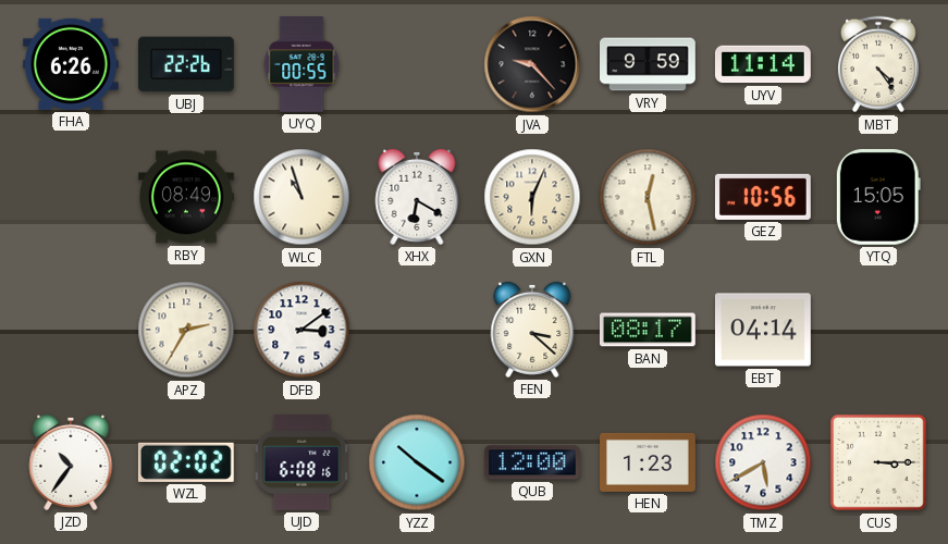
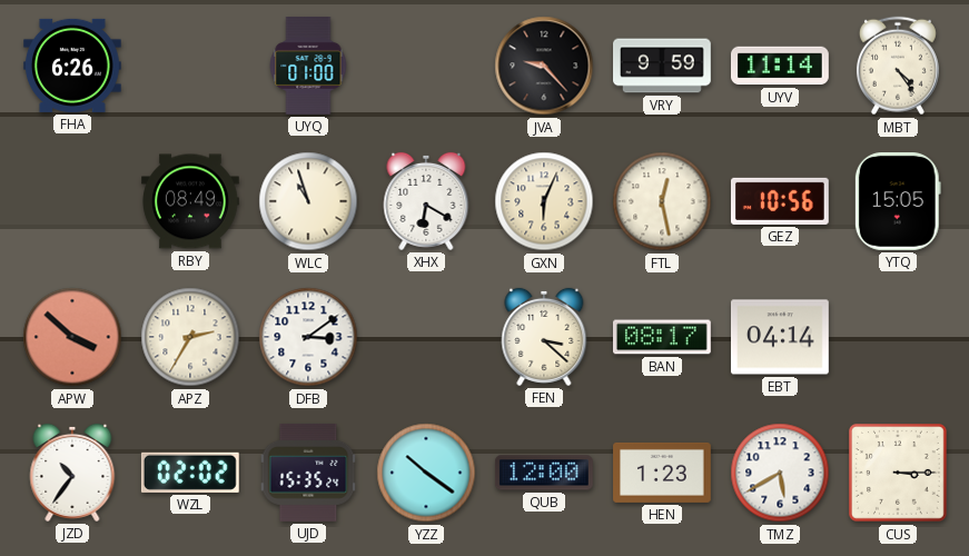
UBJ: 22:26 -> none
UYQ: 00:55 -> 01:00
APW: none -> 3:52
UJD: 6:08 -> 15:35
